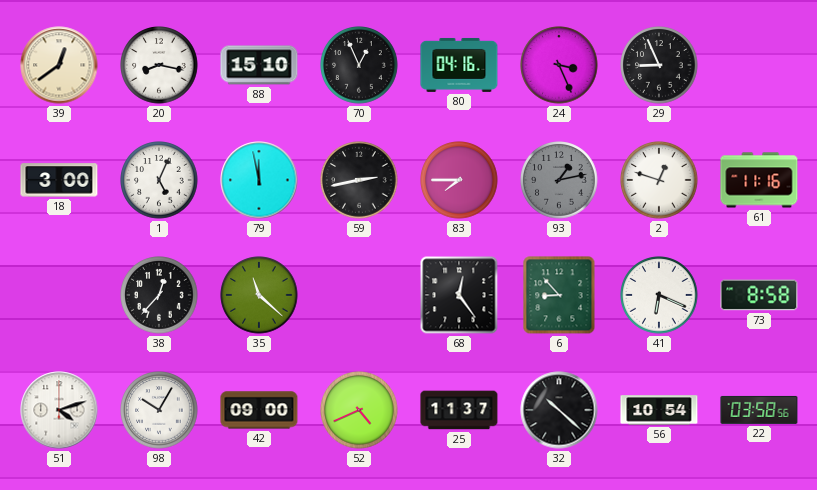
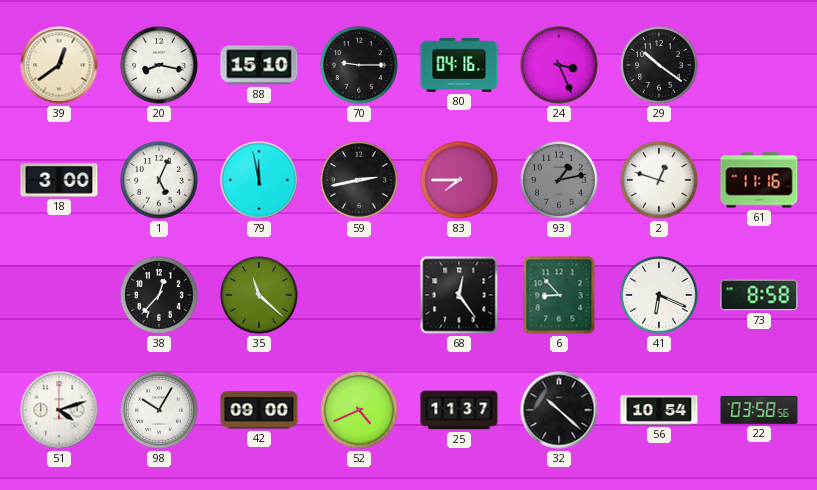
70: 12:56 -> 9:15
29: 8:56 -> 10:21
